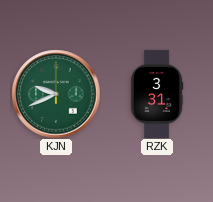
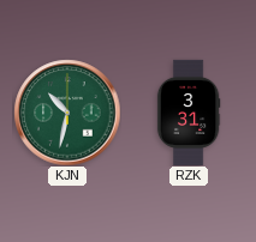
KJN: 9:41 -> 10:32
